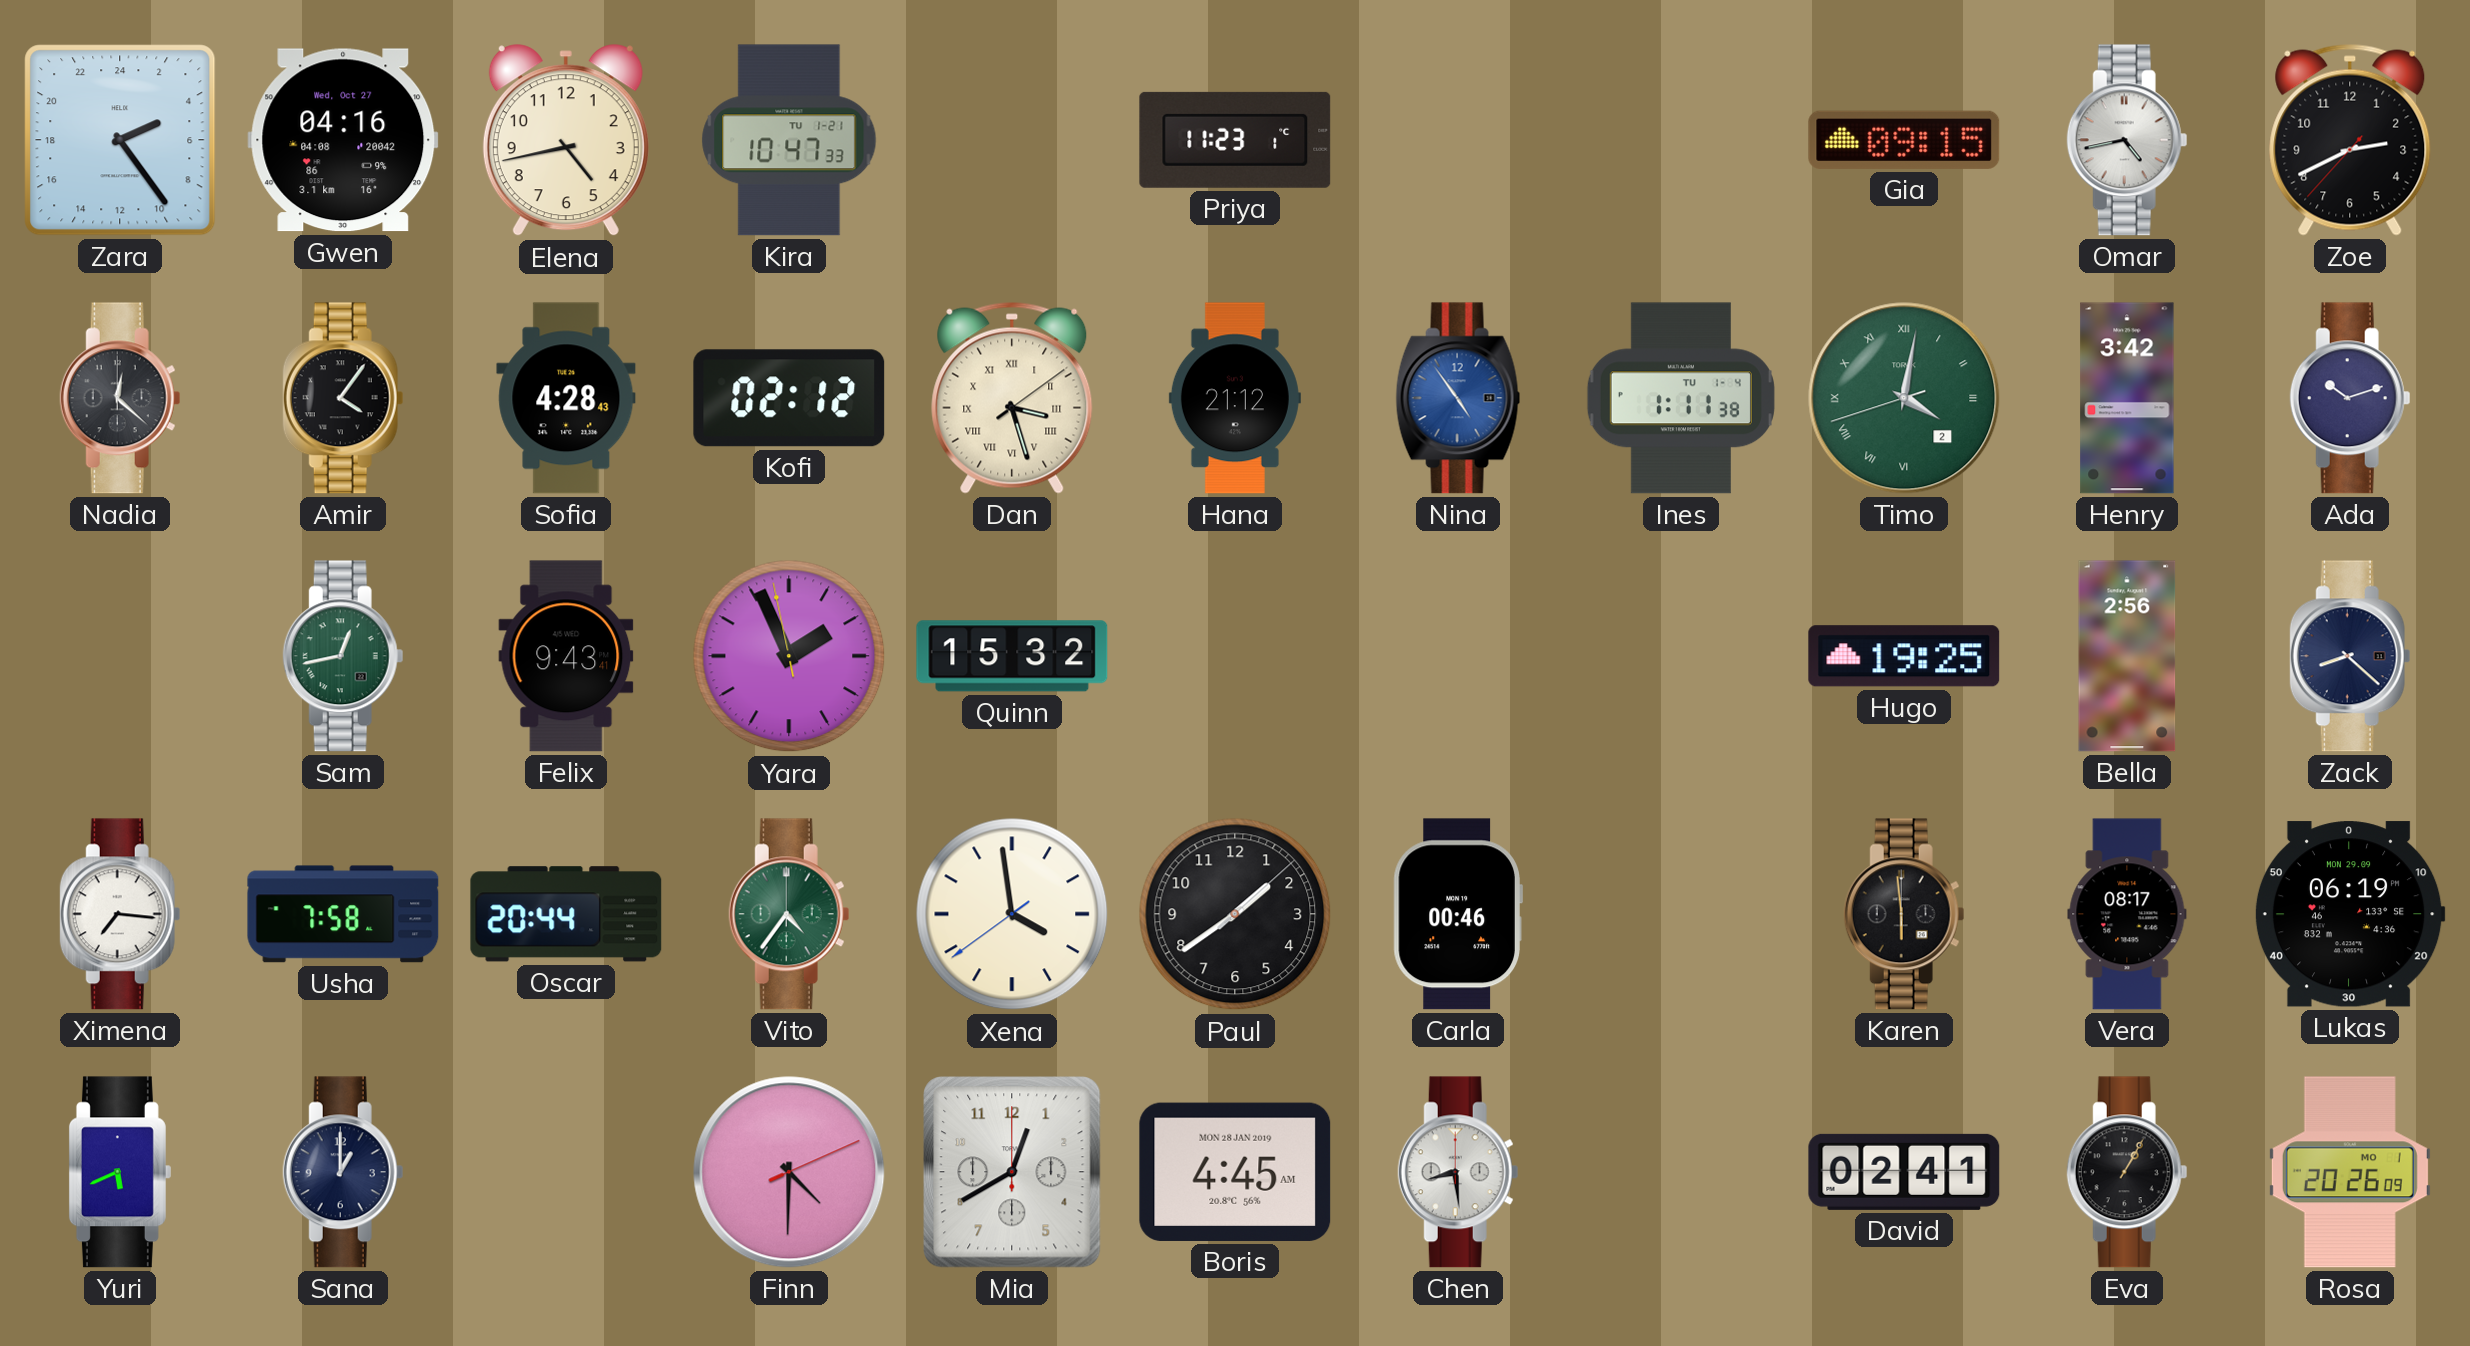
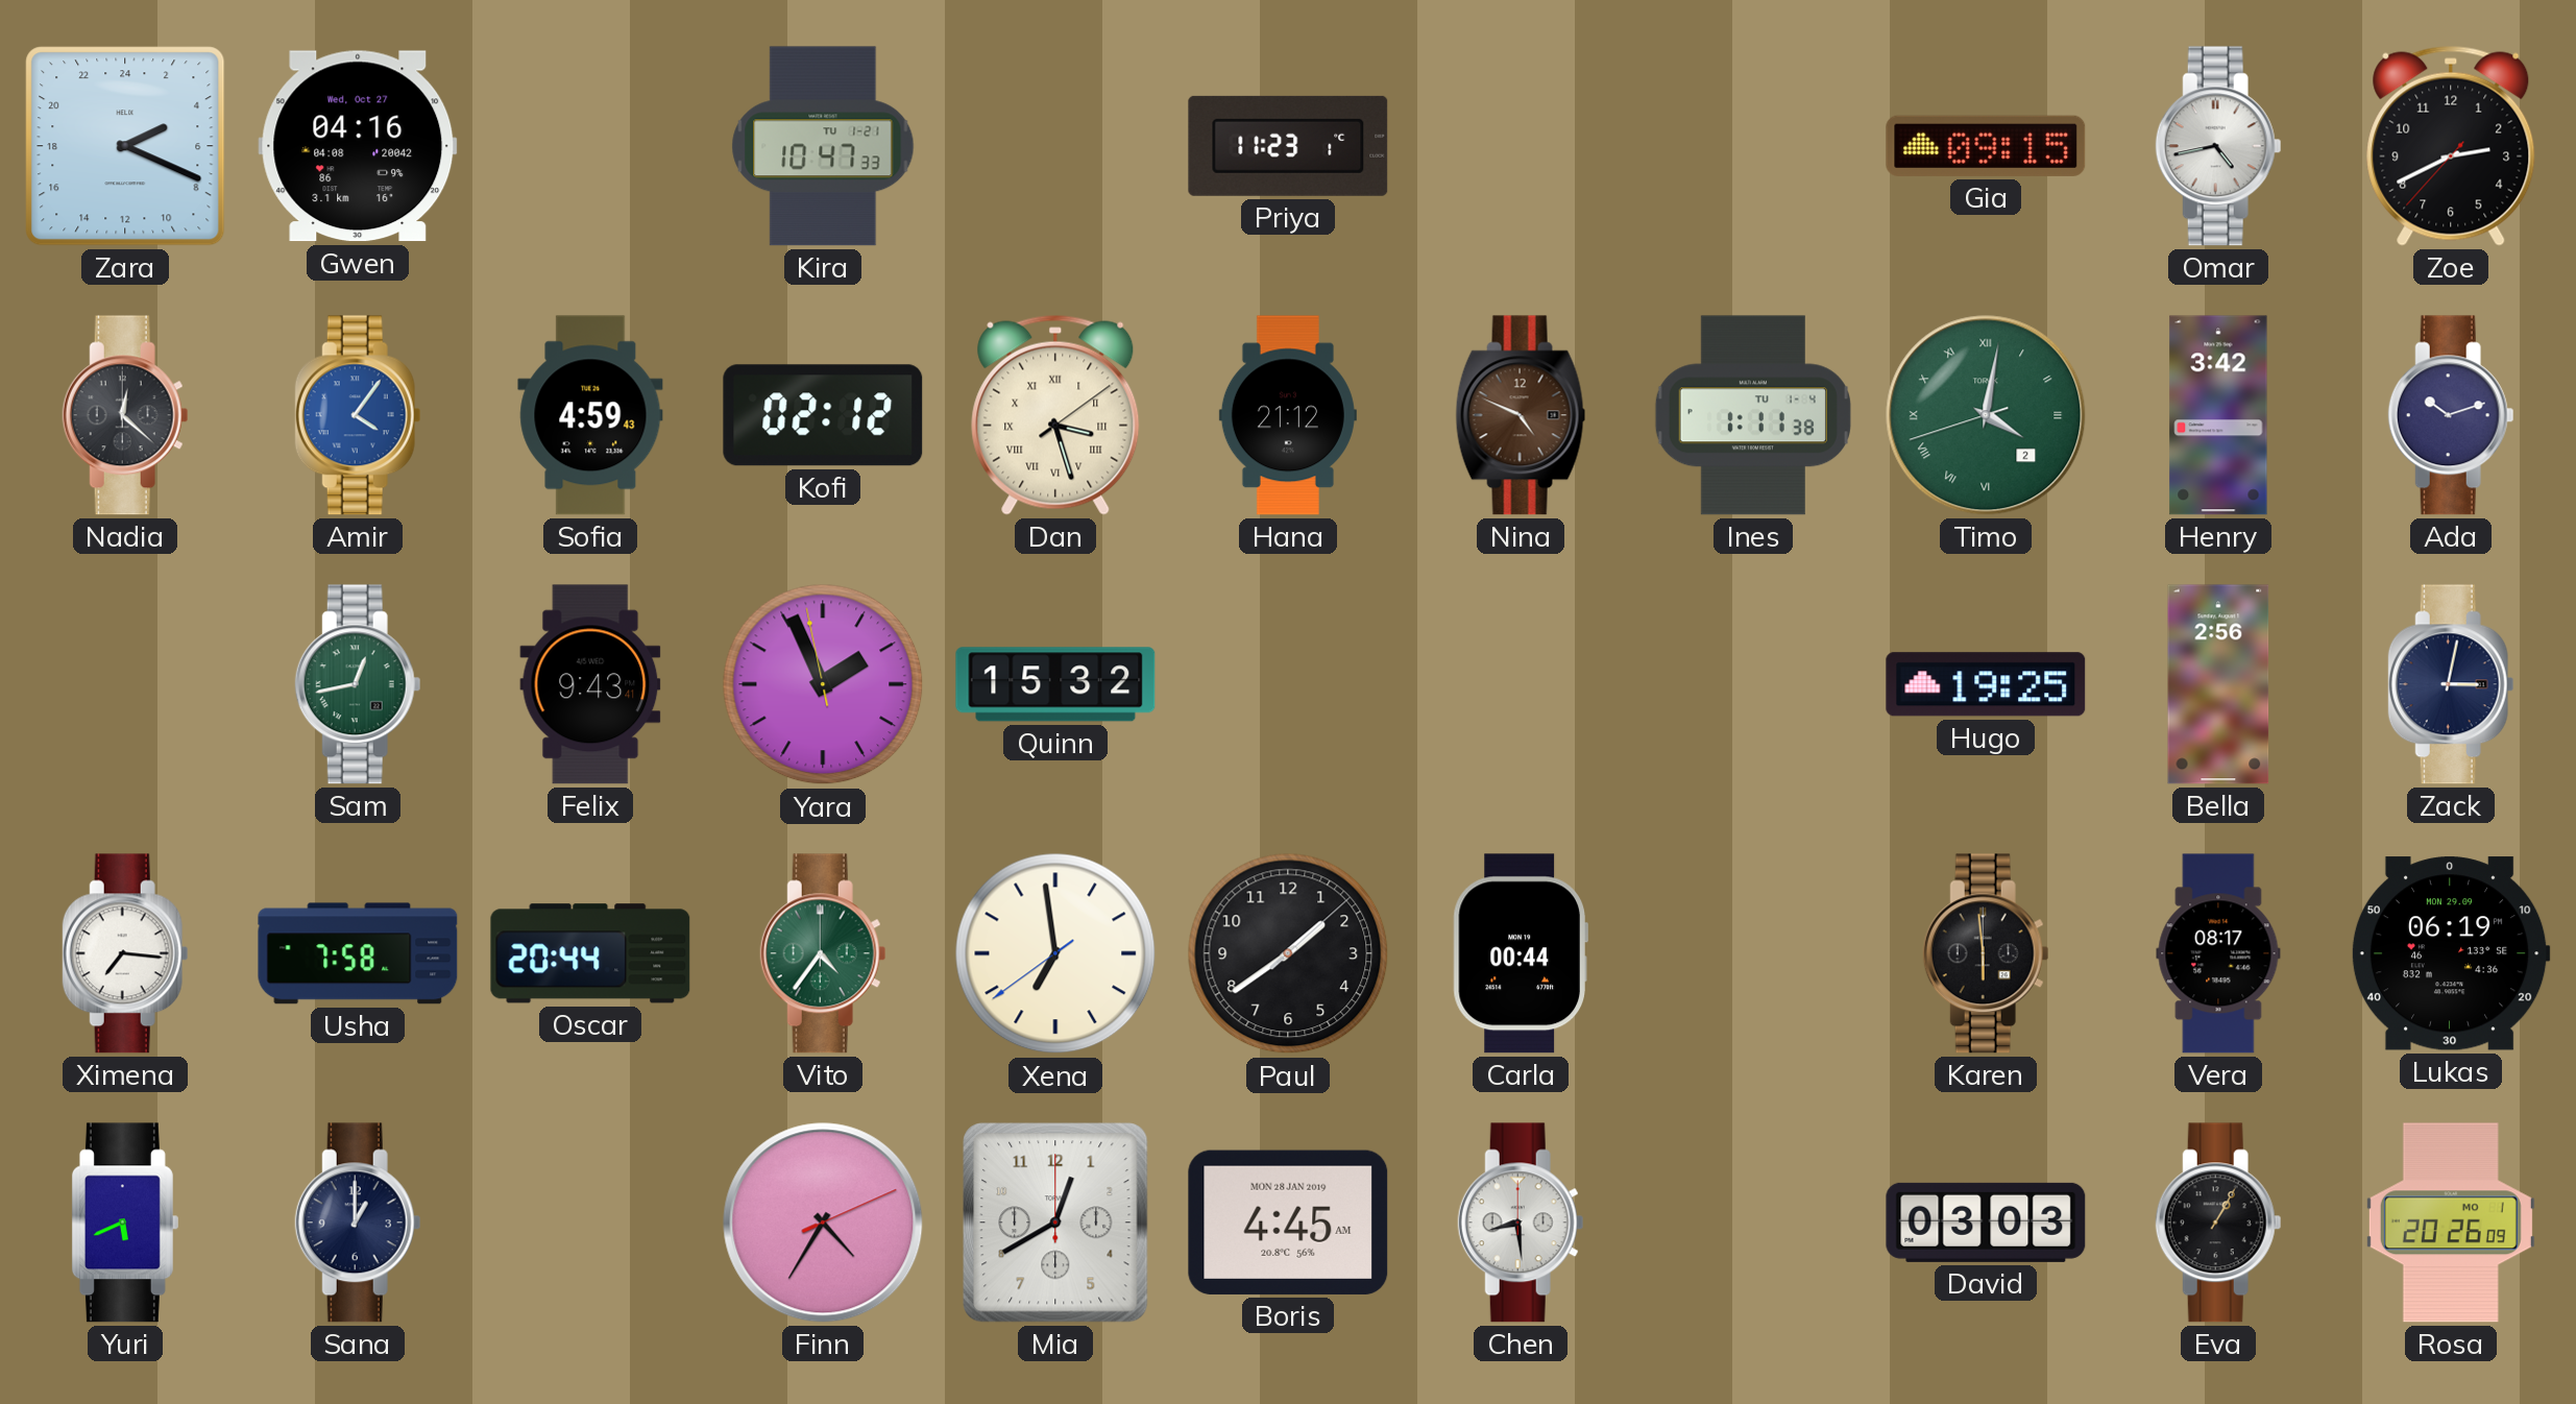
Zara: 4:24 -> 4:19
Elena: 4:43 -> none
Amir dial: black -> blue
Sofia: 4:28 -> 4:59
Nina: 4:54 -> 4:49
Nina dial: blue -> brown
Zack: 8:22 -> 3:02
Xena: 3:58 -> 6:58
Carla: 00:46 -> 00:44
Finn: 4:30 -> 4:35
David: 02:41 -> 03:03
